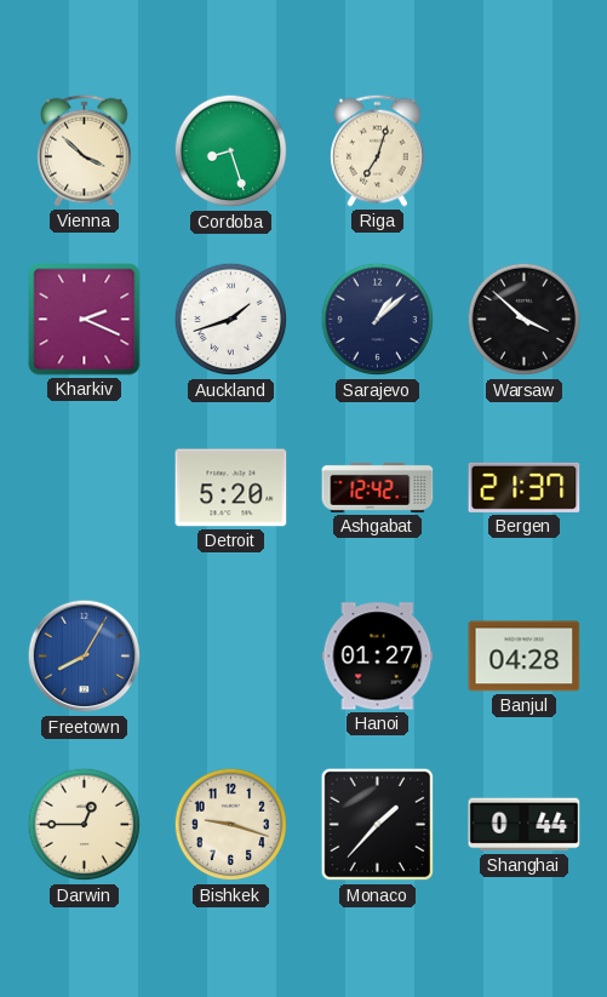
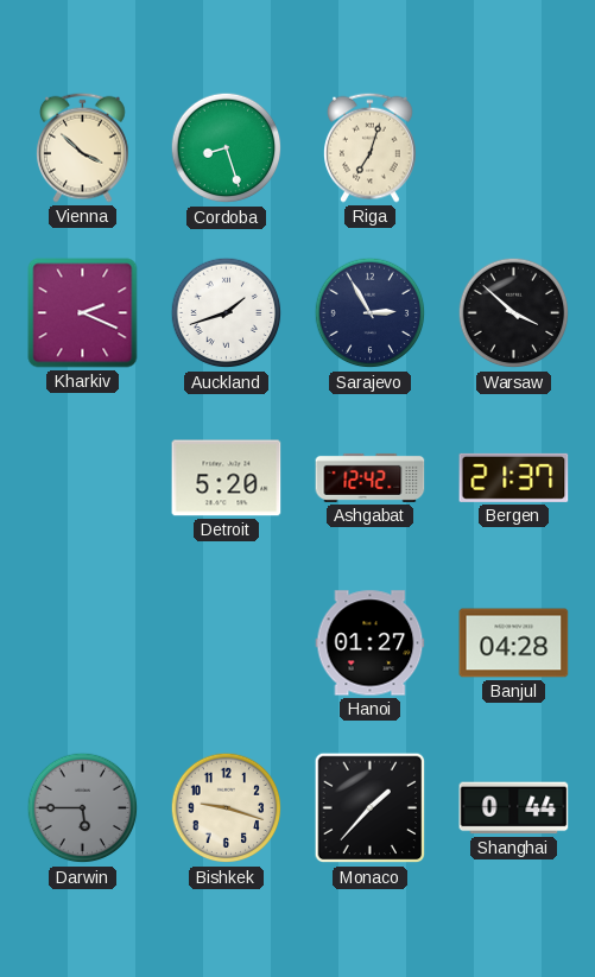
Sarajevo: 1:08 -> 2:55
Freetown: 8:05 -> none
Darwin: 12:45 -> 5:45
Darwin dial: cream -> grey
